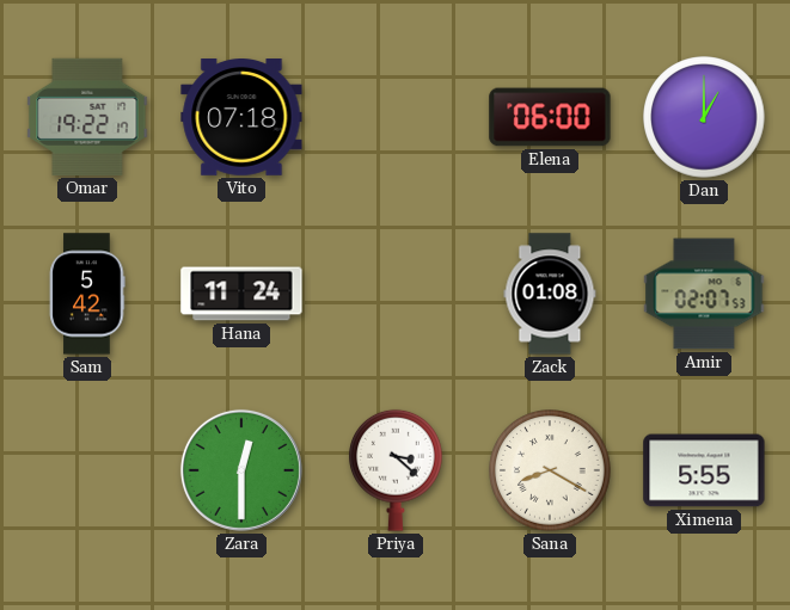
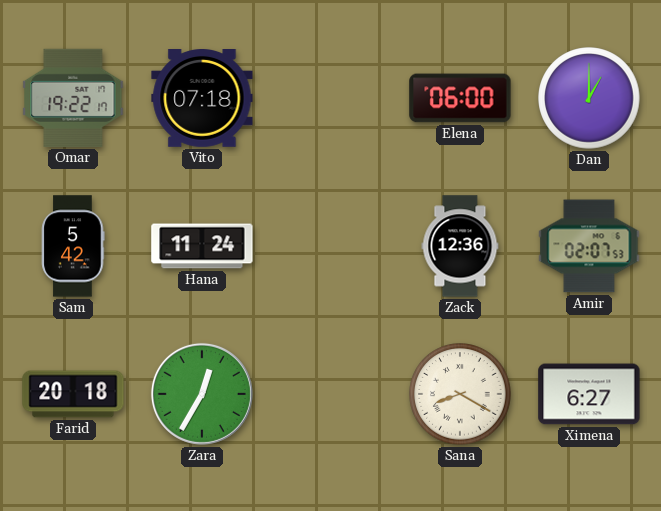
Zack: 01:08 -> 12:36
Farid: none -> 20:18
Zara: 12:30 -> 12:35
Priya: 3:22 -> none
Ximena: 5:55 -> 6:27
